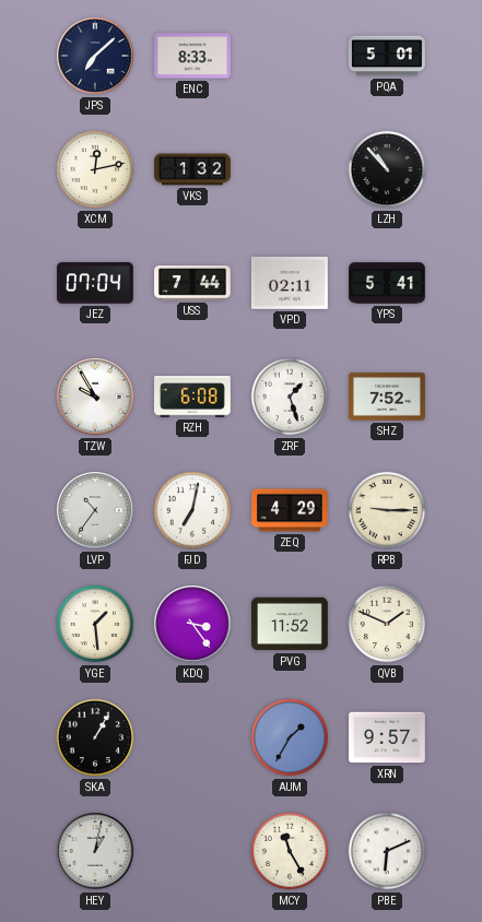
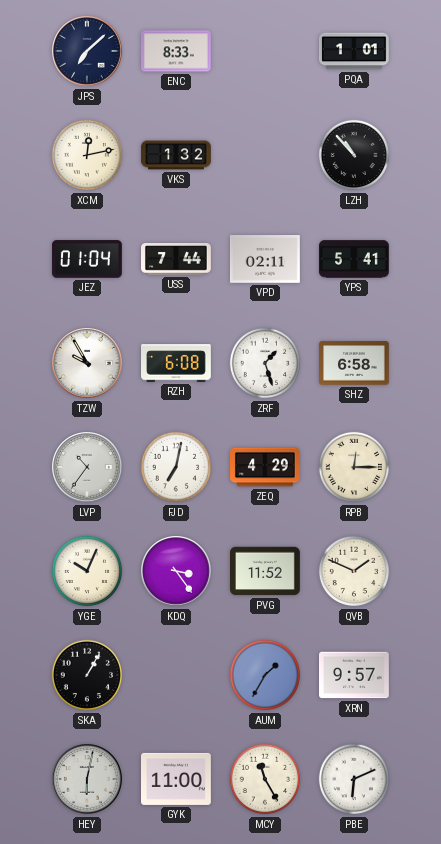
PQA: 5:01 -> 1:01
JEZ: 07:04 -> 01:04
SHZ: 7:52 -> 6:58
RPB: 9:15 -> 12:15
YGE: 1:29 -> 10:04
HEY: 1:02 -> 6:02
GYK: none -> 11:00
